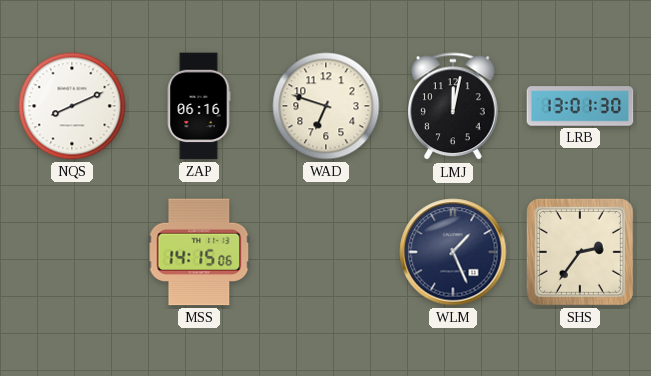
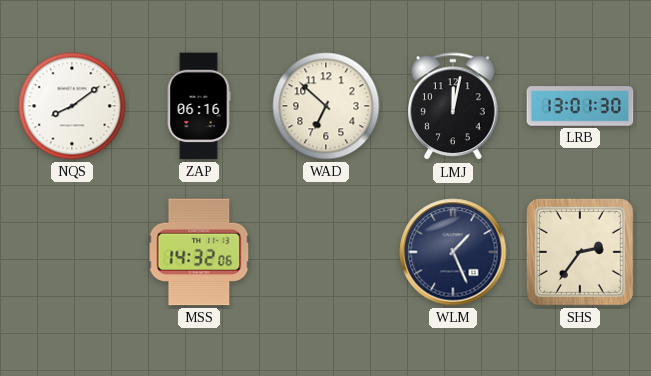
NQS: 8:11 -> 8:09
WAD: 6:48 -> 6:52
MSS: 14:15 -> 14:32
